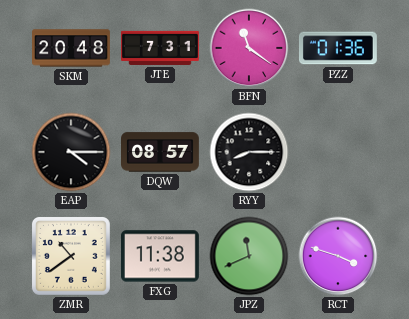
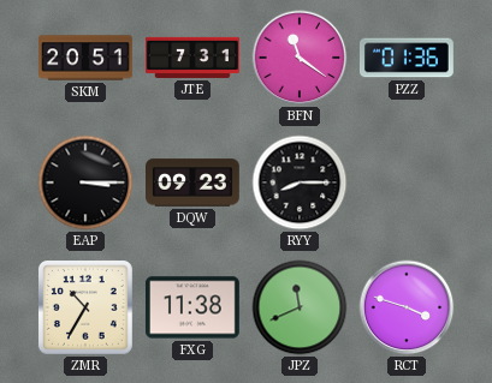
SKM: 20:48 -> 20:51
EAP: 4:15 -> 3:15
DQW: 08:57 -> 09:23
ZMR: 10:39 -> 10:35
